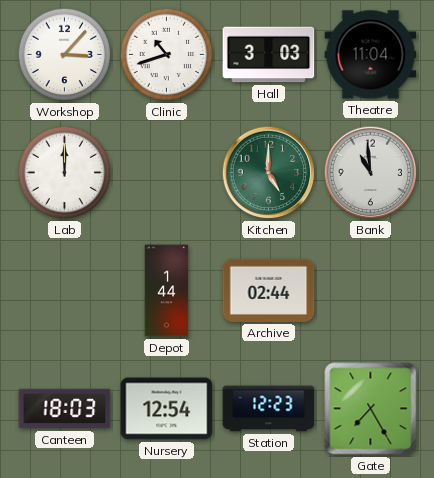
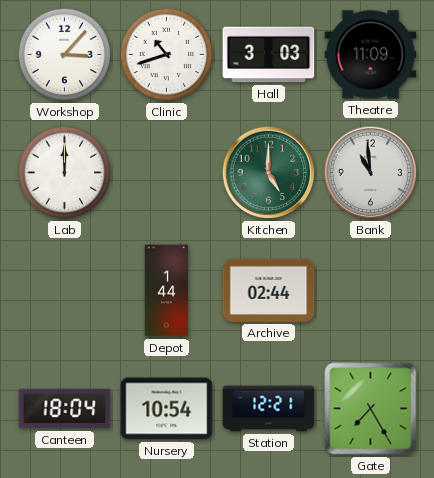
Theatre: 11:04 -> 11:09
Canteen: 18:03 -> 18:04
Nursery: 12:54 -> 10:54
Station: 12:23 -> 12:21
